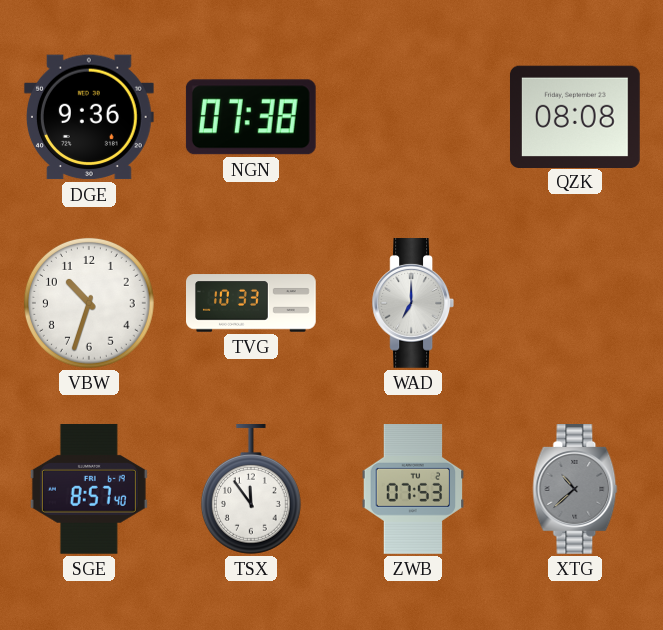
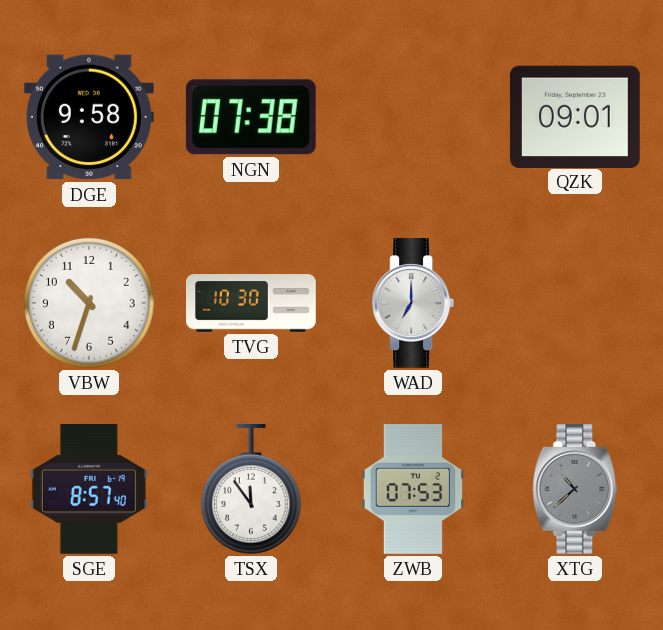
DGE: 9:36 -> 9:58
QZK: 08:08 -> 09:01
TVG: 10:33 -> 10:30
